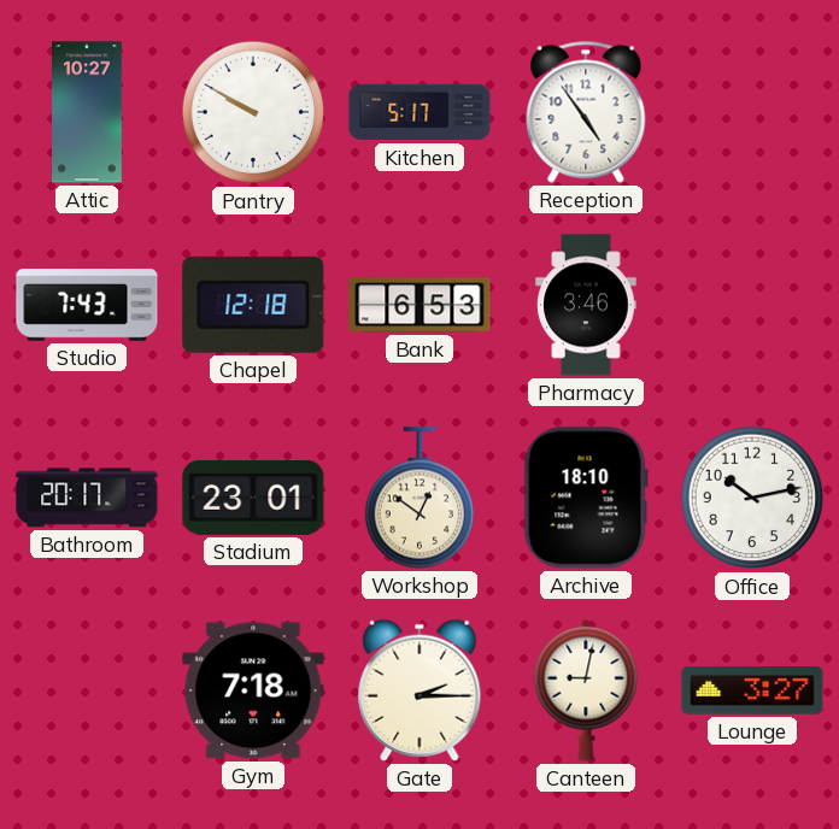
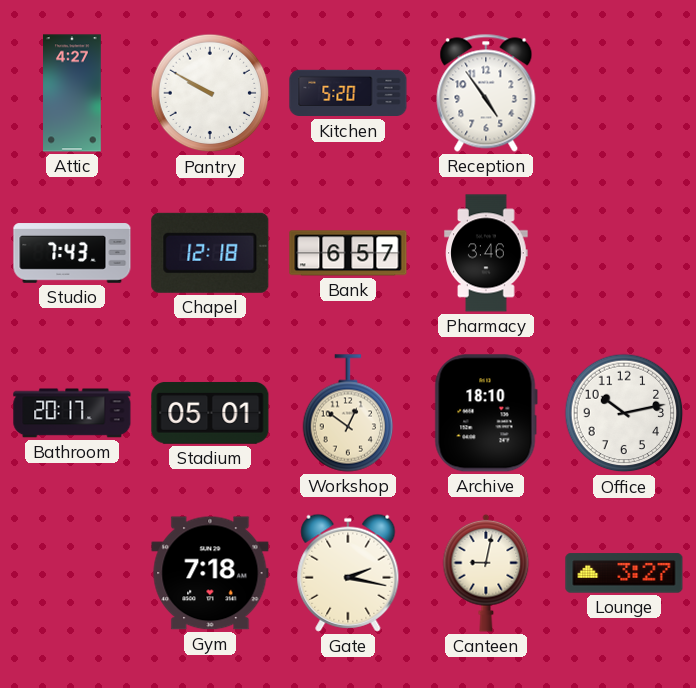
Attic: 10:27 -> 4:27
Kitchen: 5:17 -> 5:20
Bank: 6:53 -> 6:57
Stadium: 23:01 -> 05:01
Gate: 2:15 -> 2:17
